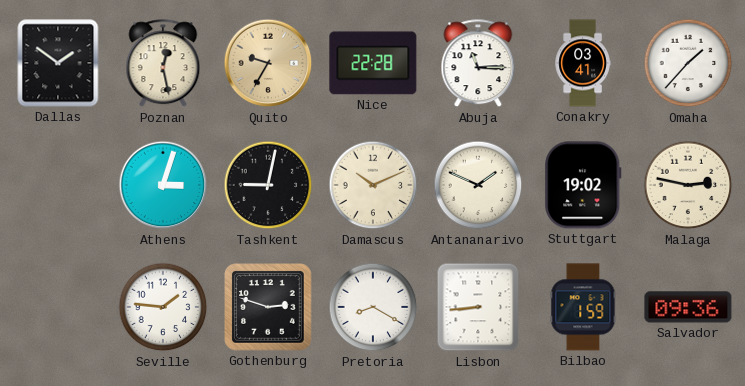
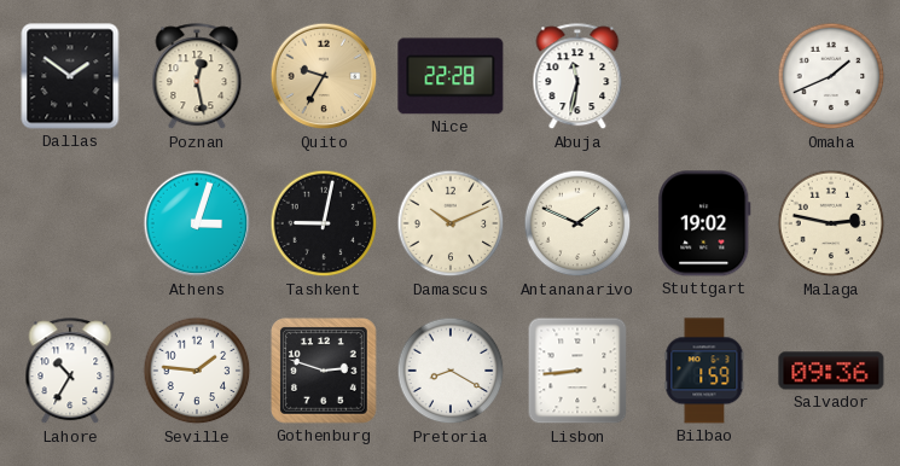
Abuja: 11:15 -> 11:32
Conakry: 03:41 -> none
Omaha: 1:37 -> 1:41
Lahore: none -> 10:35
